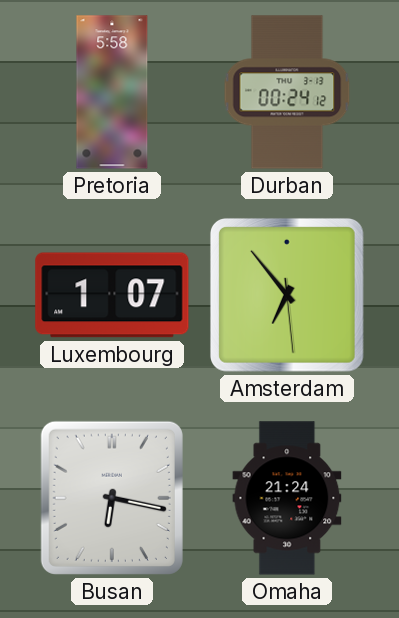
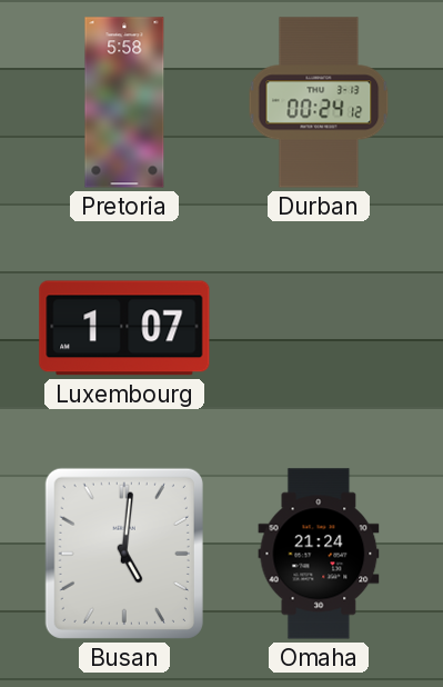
Amsterdam: 6:53 -> none
Busan: 6:17 -> 5:01
